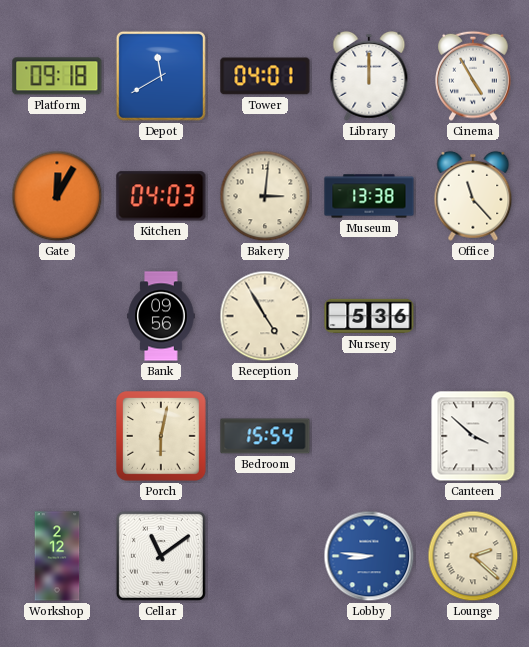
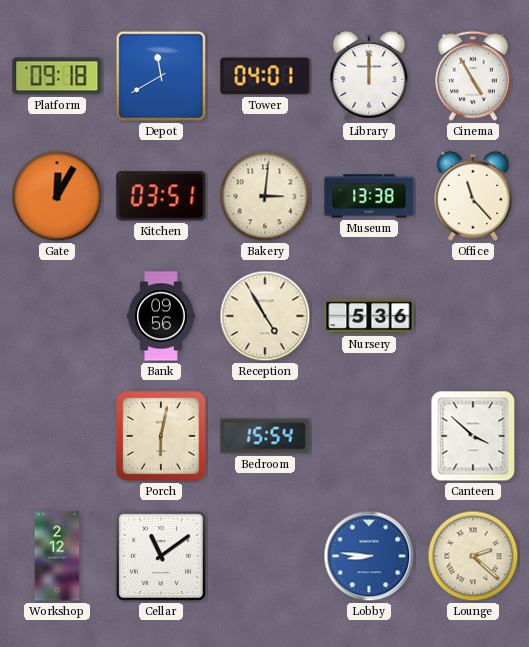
Kitchen: 04:03 -> 03:51
